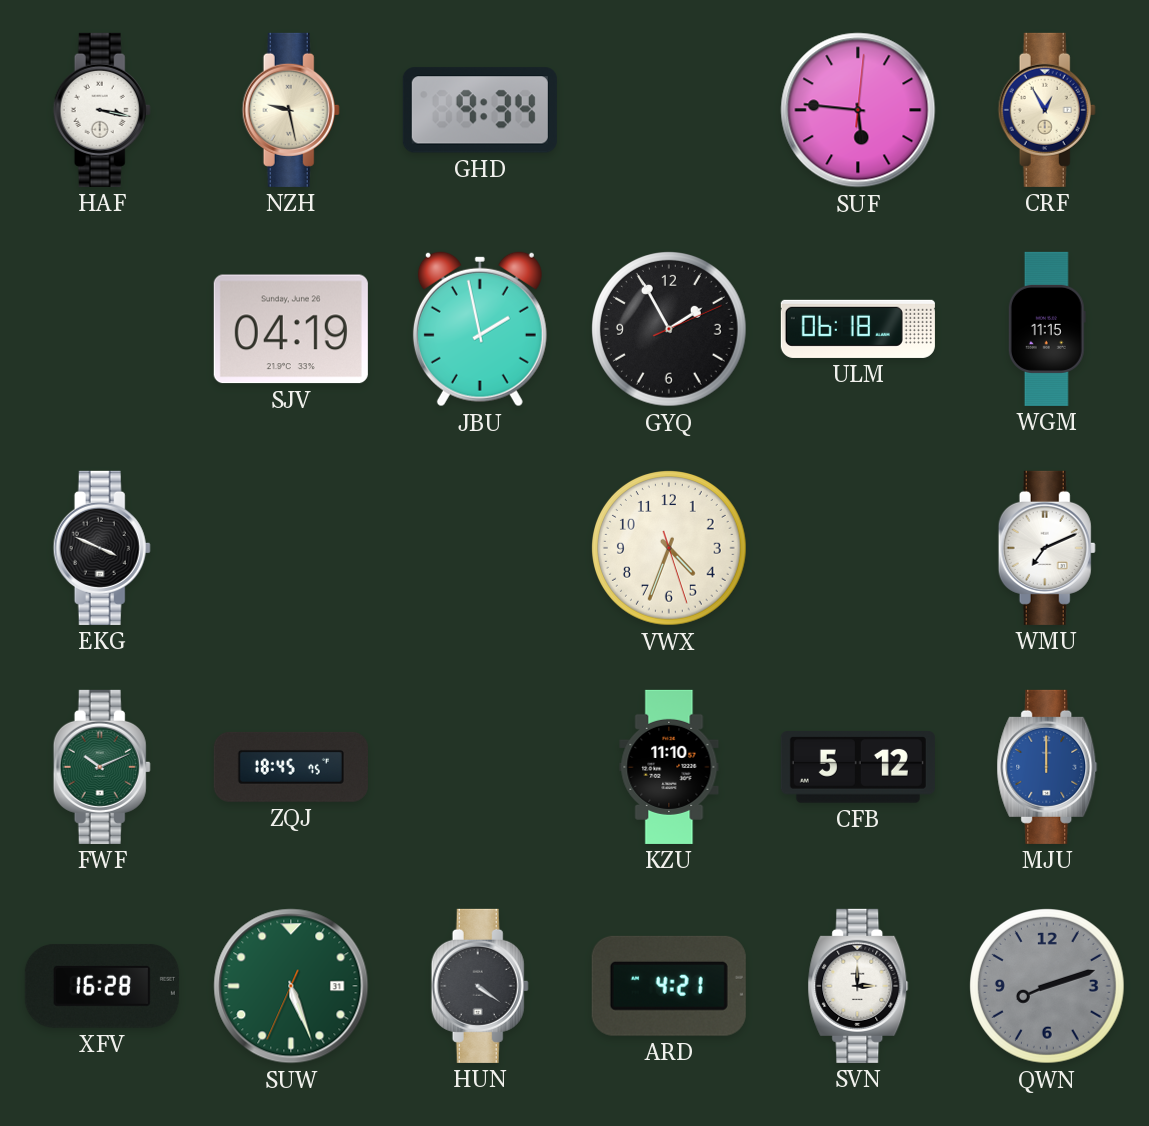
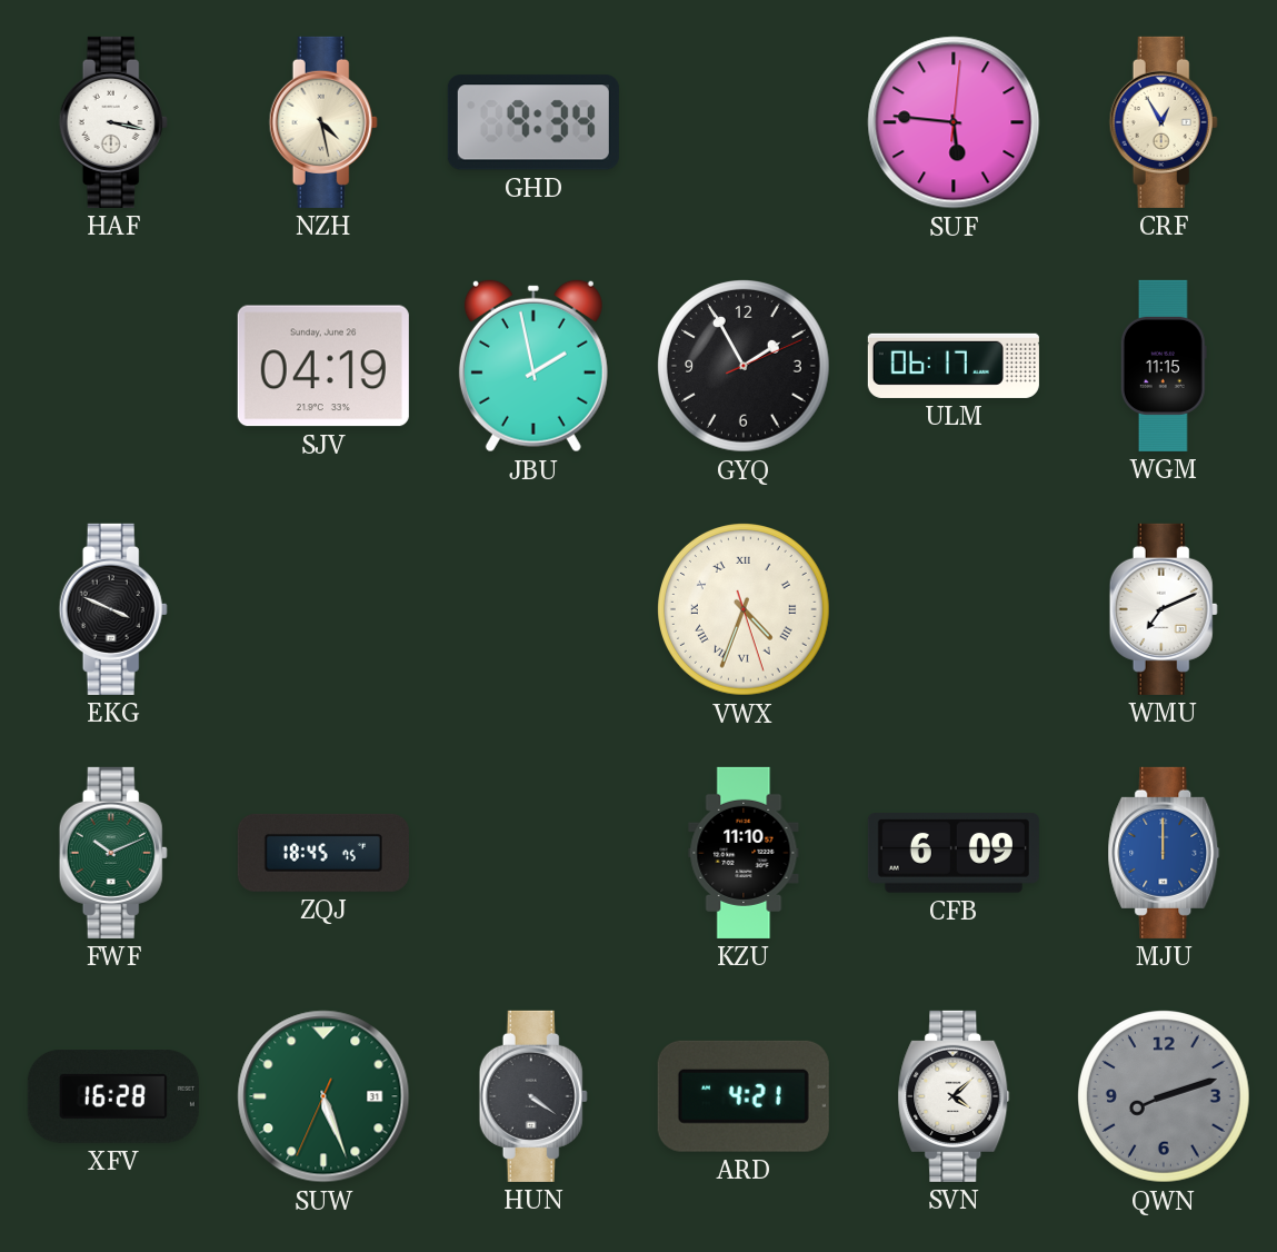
NZH: 9:28 -> 4:28
ULM: 06:18 -> 06:17
VWX numerals: Arabic -> Roman
CFB: 5:12 -> 6:09
SVN: 3:00 -> 4:08
